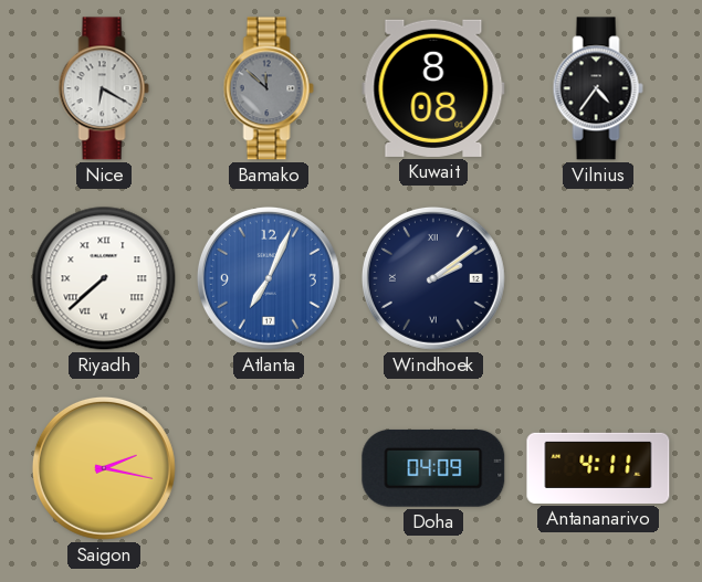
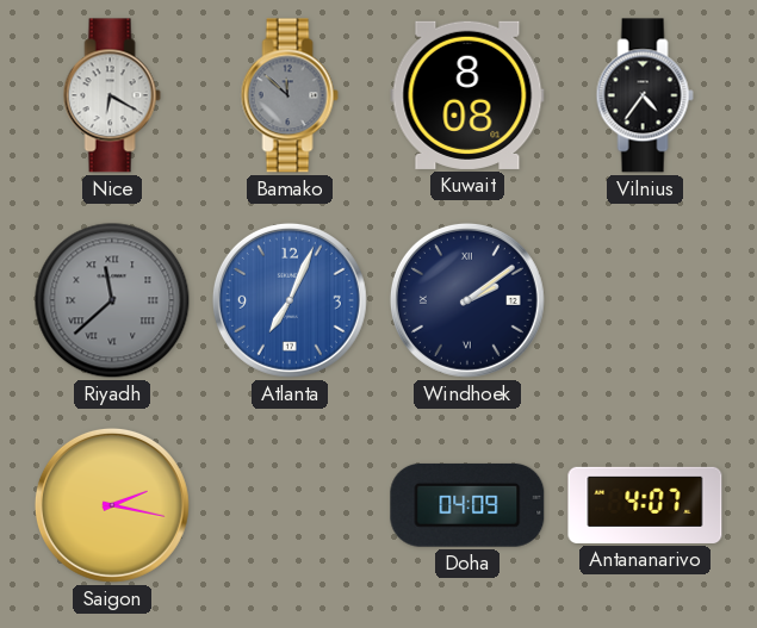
Riyadh: 7:38 -> 11:38
Riyadh dial: white -> grey
Antananarivo: 4:11 -> 4:07
